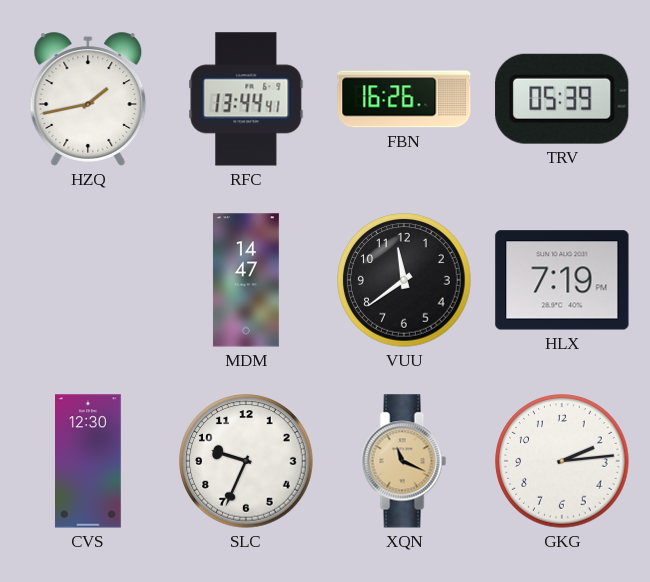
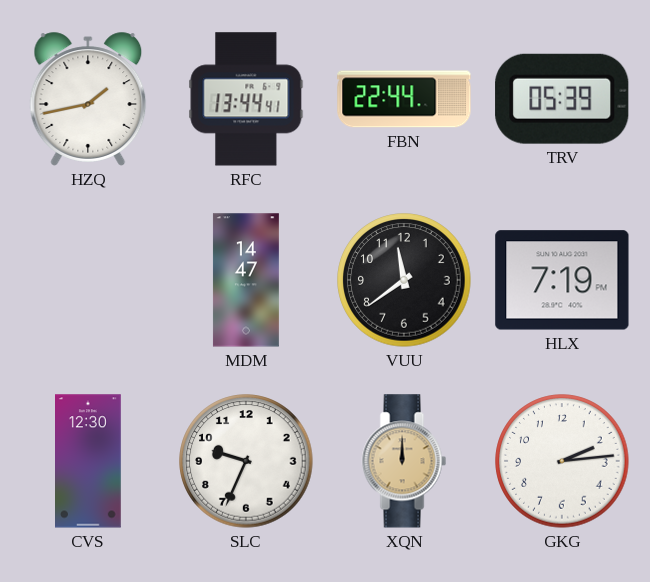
FBN: 16:26 -> 22:44
XQN: 11:19 -> 12:00
